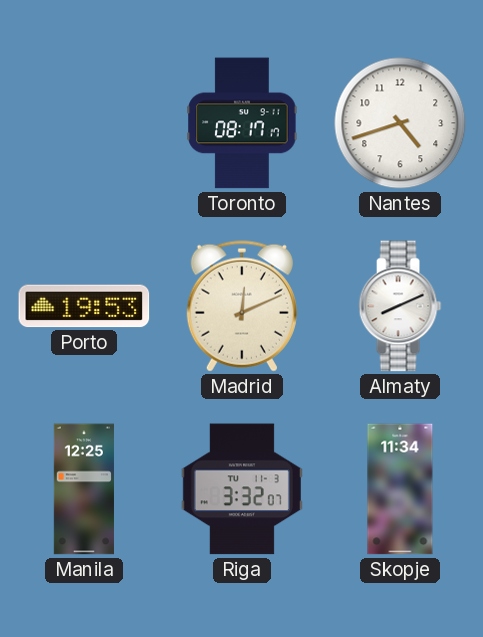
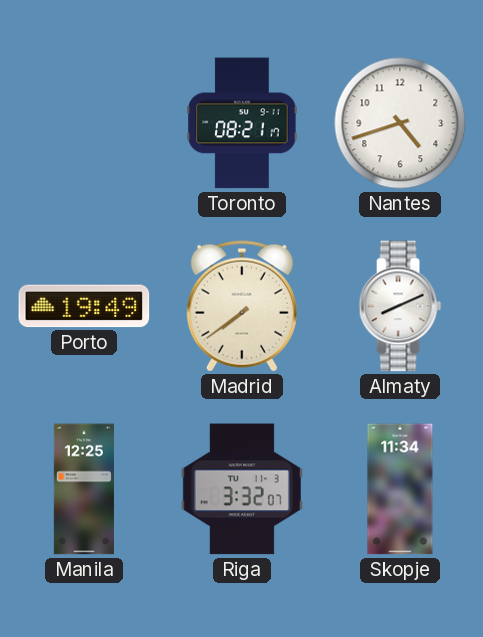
Toronto: 08:17 -> 08:21
Porto: 19:53 -> 19:49
Madrid: 12:11 -> 7:39
